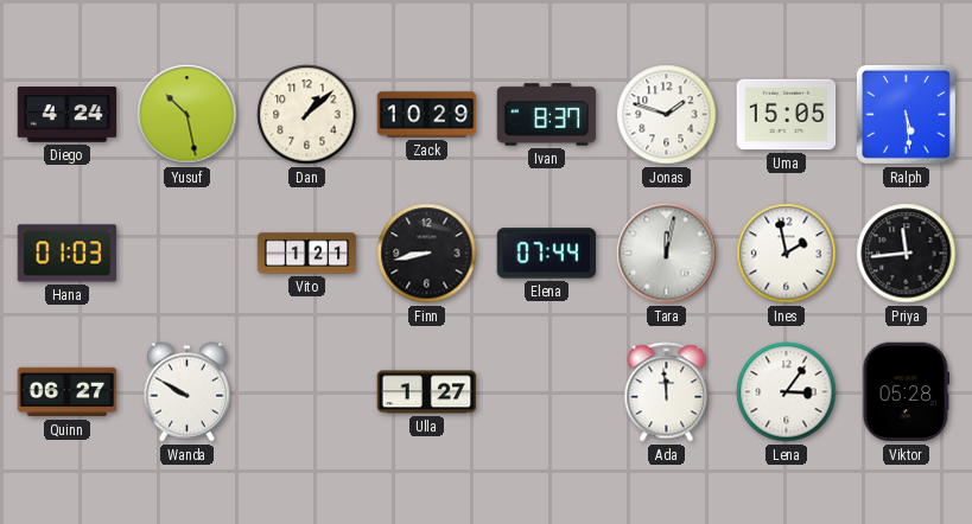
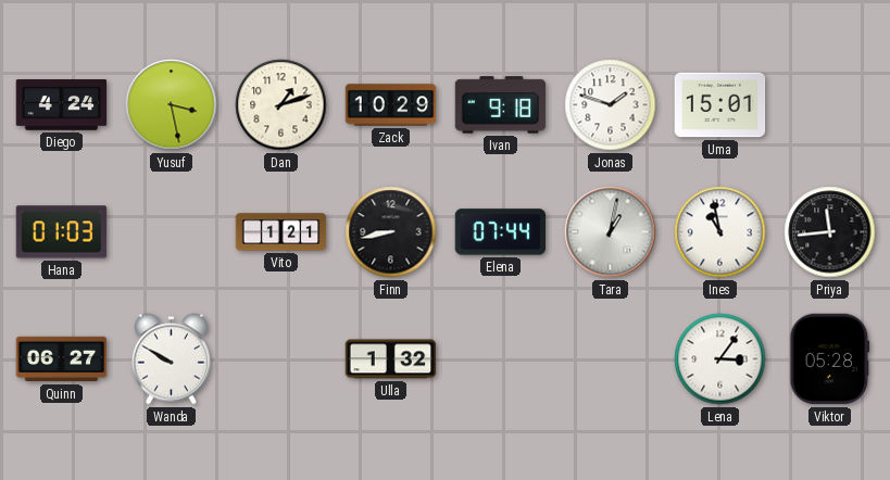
Yusuf: 10:28 -> 3:28
Dan: 1:08 -> 1:12
Ivan: 8:37 -> 9:18
Uma: 15:05 -> 15:01
Ralph: 5:29 -> none
Tara: 12:02 -> 1:02
Ines: 1:58 -> 10:58
Ulla: 1:27 -> 1:32
Ada: 11:59 -> none
